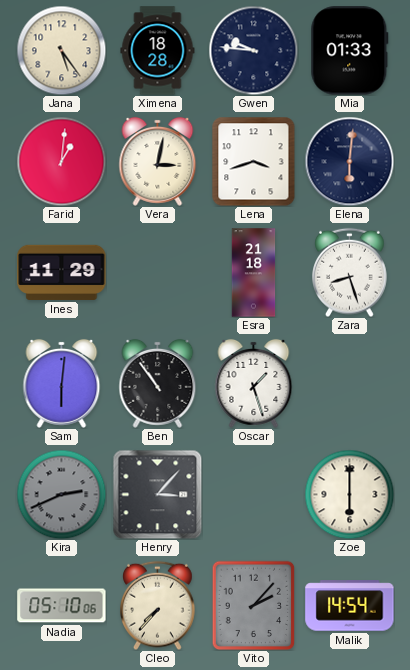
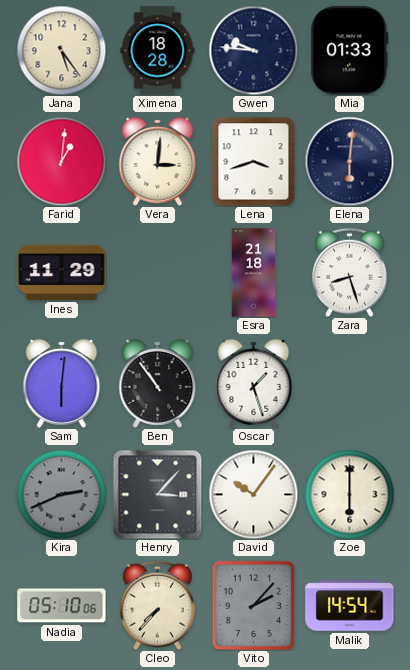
Vera: 3:02 -> 3:01
David: none -> 10:06
